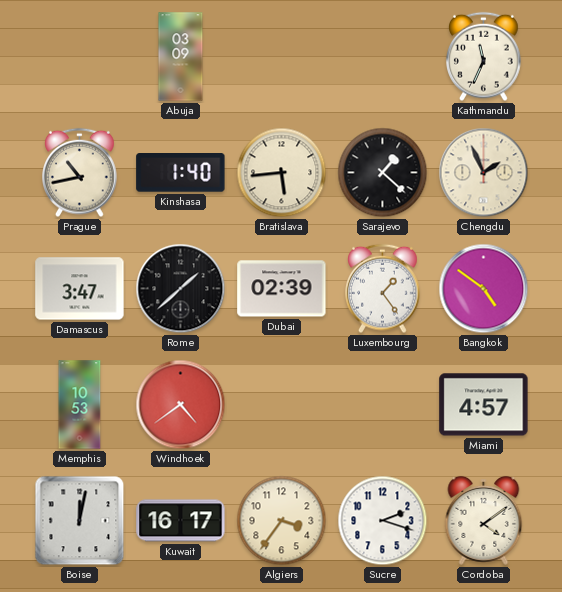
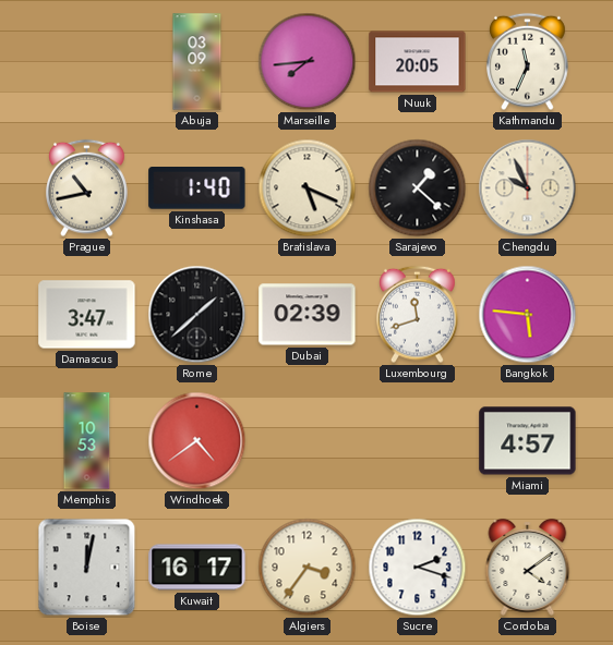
Marseille: none -> 7:44
Nuuk: none -> 20:05
Bratislava: 5:44 -> 5:19
Chengdu: 1:56 -> 9:56
Luxembourg: 1:24 -> 11:42
Bangkok: 4:51 -> 5:46
